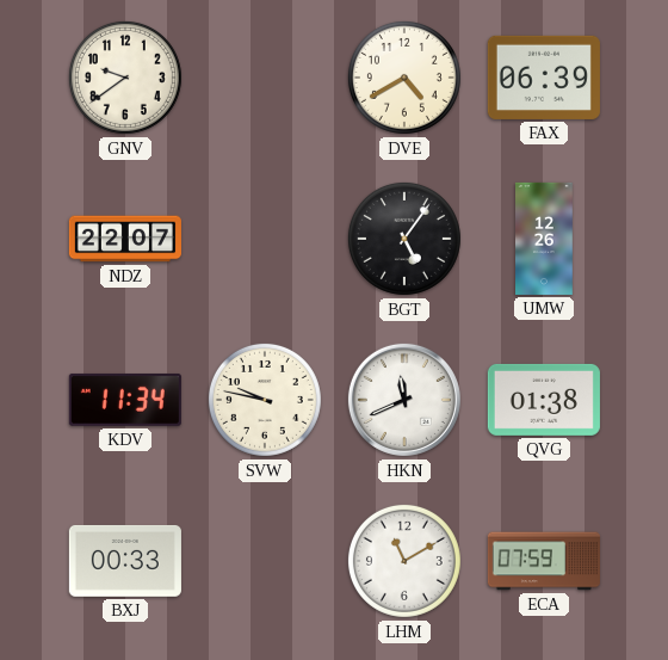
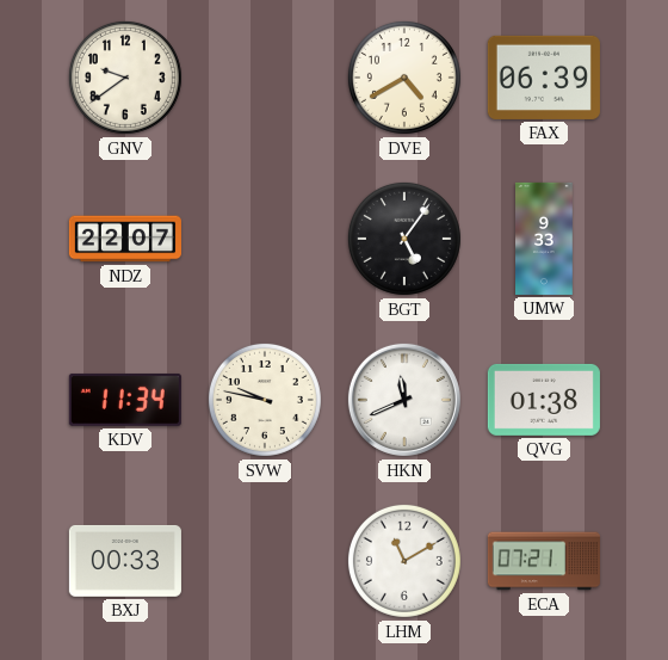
UMW: 12:26 -> 9:33
ECA: 07:59 -> 07:21
